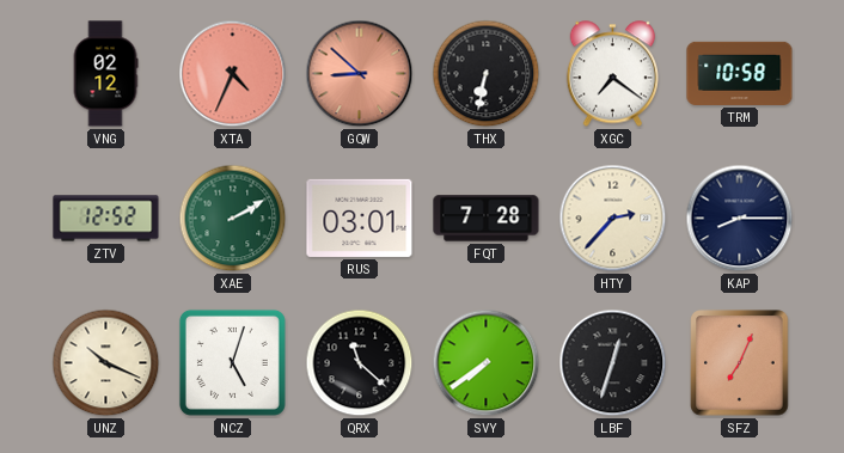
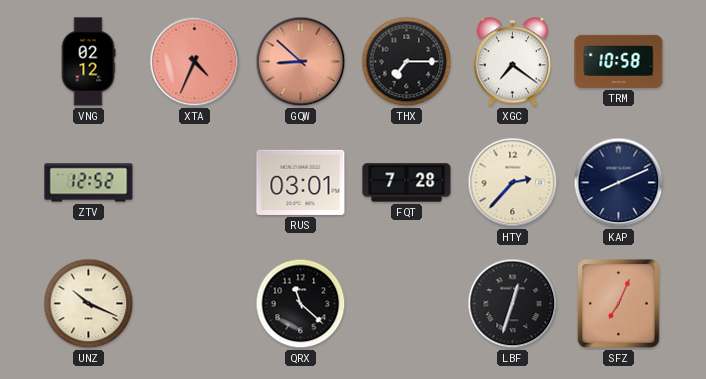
THX: 6:32 -> 7:15
XAE: 2:10 -> none
KAP: 8:15 -> 8:11
NCZ: 5:03 -> none
SVY: 7:39 -> none
